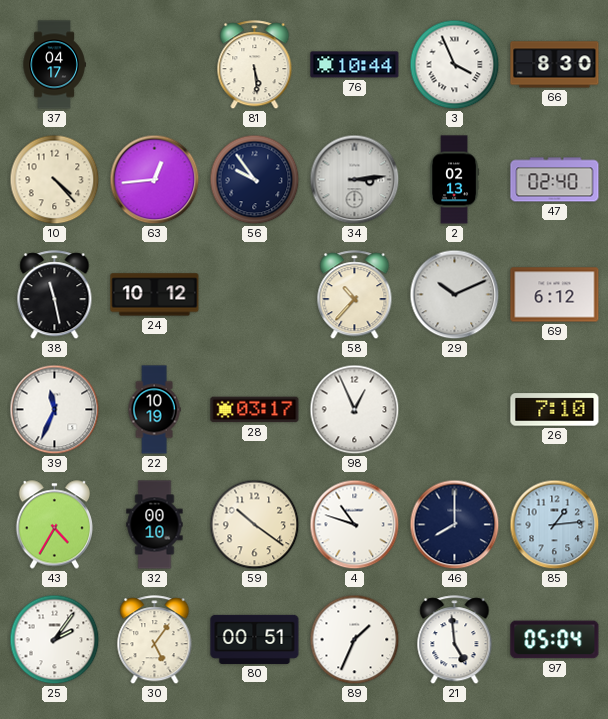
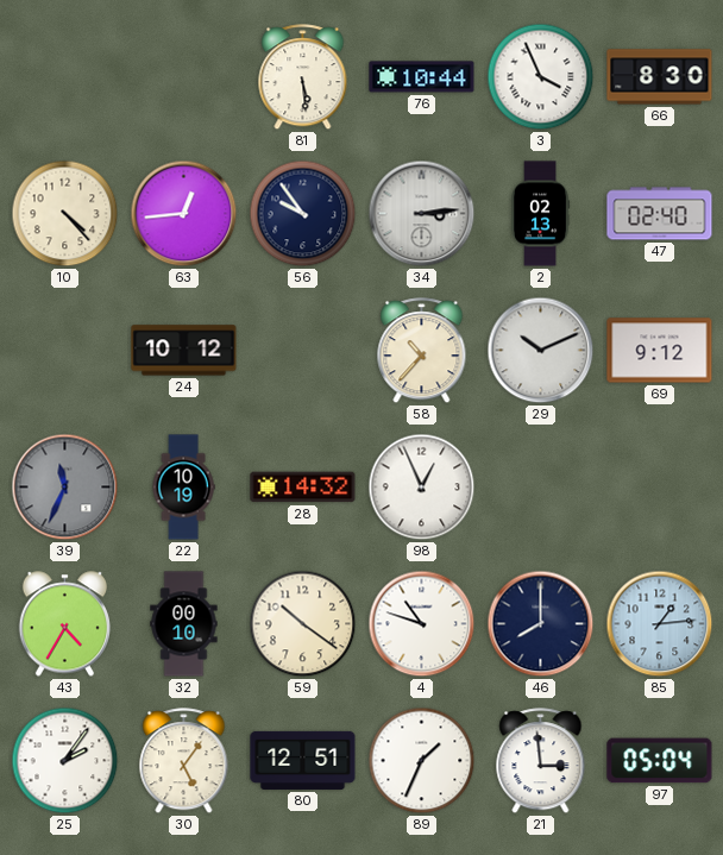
37: 04:17 -> none
38: 11:28 -> none
69: 6:12 -> 9:12
39 dial: white -> grey
28: 03:17 -> 14:32
26: 7:10 -> none
80: 00:51 -> 12:51
21: 4:59 -> 2:59
